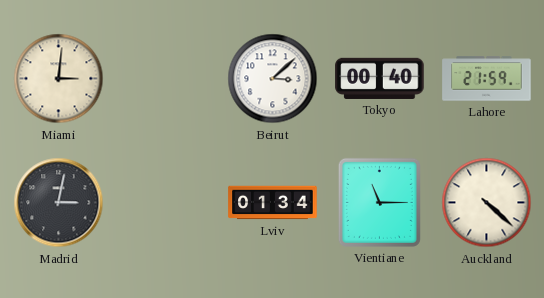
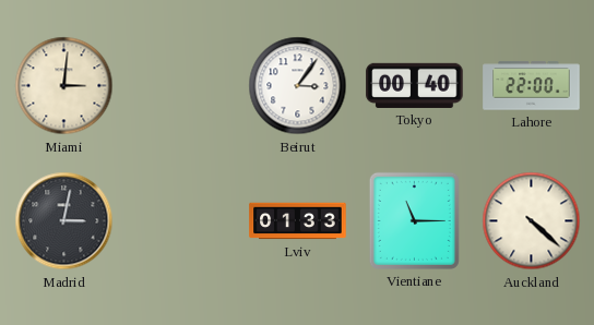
Beirut: 3:08 -> 3:06
Lahore: 21:59 -> 22:00
Lviv: 01:34 -> 01:33
